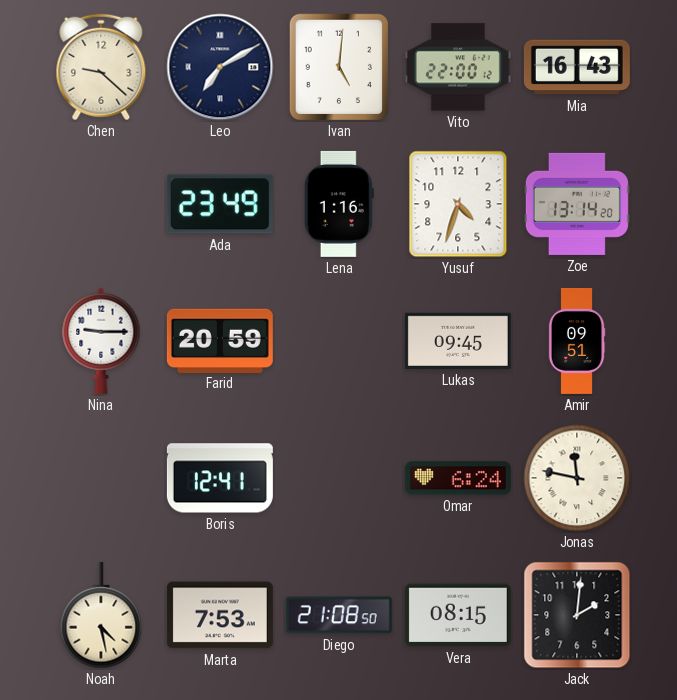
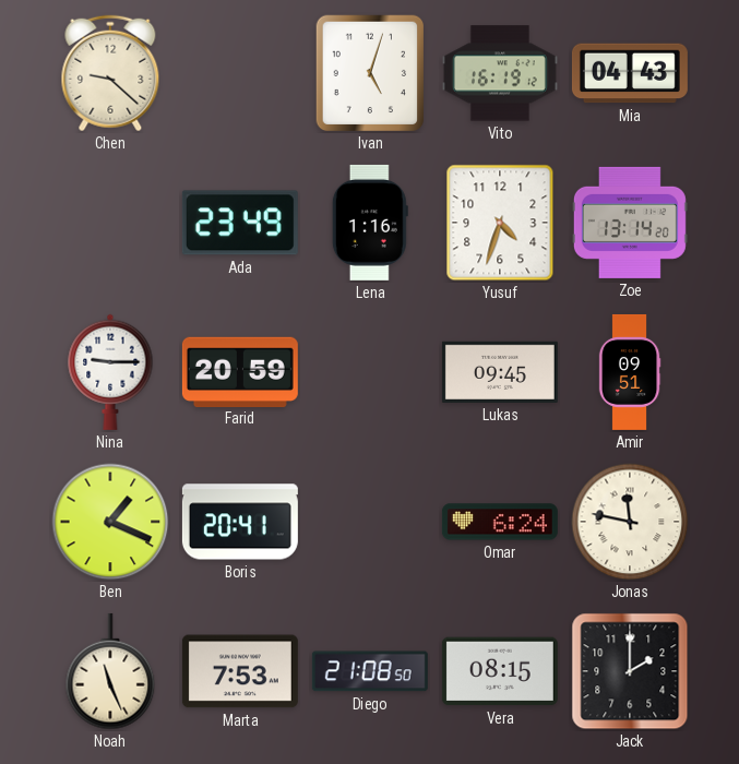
Leo: 7:10 -> none
Ivan: 5:01 -> 5:03
Vito: 22:00 -> 16:19
Mia: 16:43 -> 04:43
Ben: none -> 1:19
Boris: 12:41 -> 20:41
Noah: 4:28 -> 11:26
Jack: 2:01 -> 2:00
